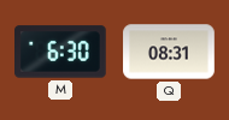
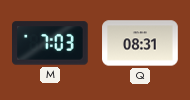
M: 6:30 -> 7:03
